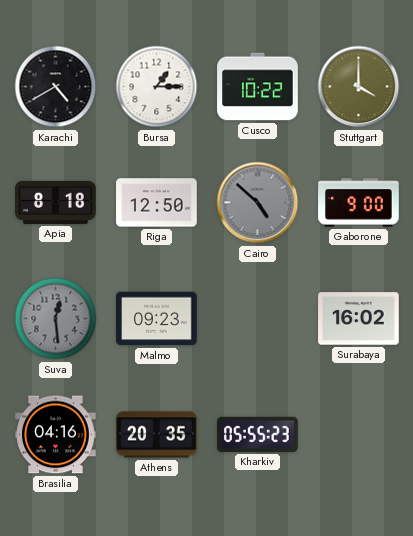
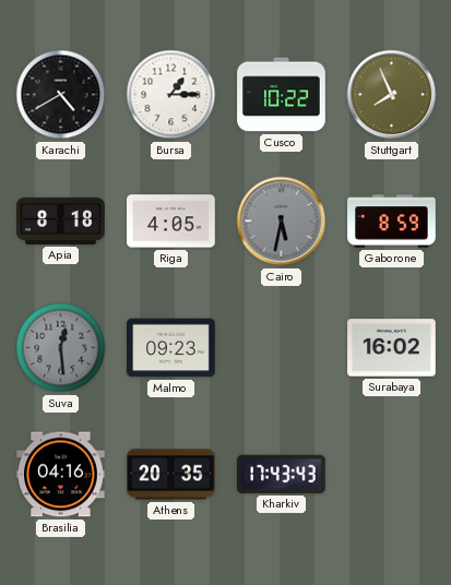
Stuttgart: 4:00 -> 7:56
Riga: 12:50 -> 4:05
Cairo: 4:52 -> 5:32
Gaborone: 9:00 -> 8:59
Kharkiv: 05:55 -> 17:43
